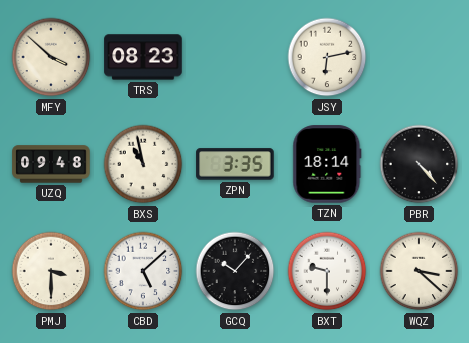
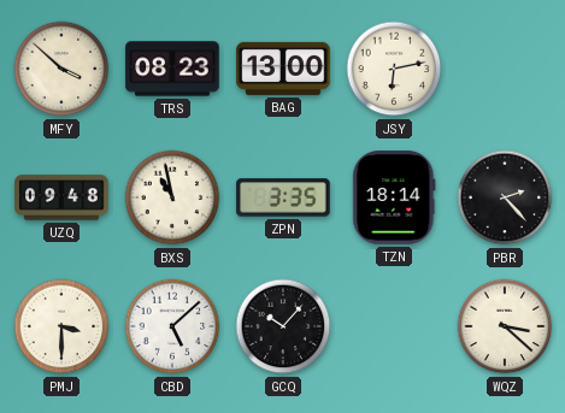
BAG: none -> 13:00
PBR: 4:23 -> 2:23
BXT: 9:30 -> none
